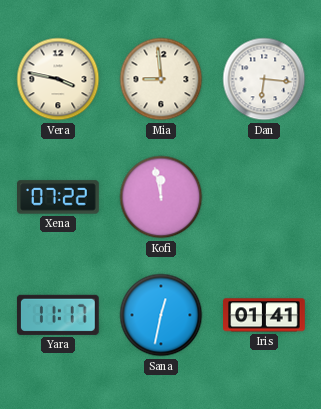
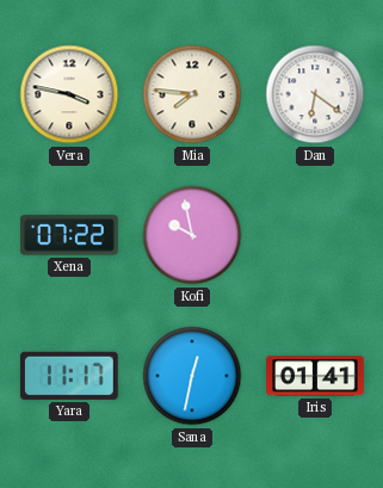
Mia: 8:59 -> 7:46
Dan: 6:16 -> 6:21
Kofi: 11:58 -> 9:58
